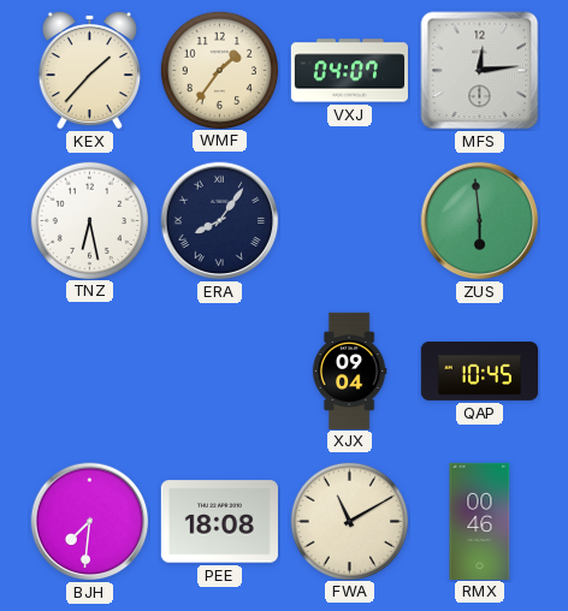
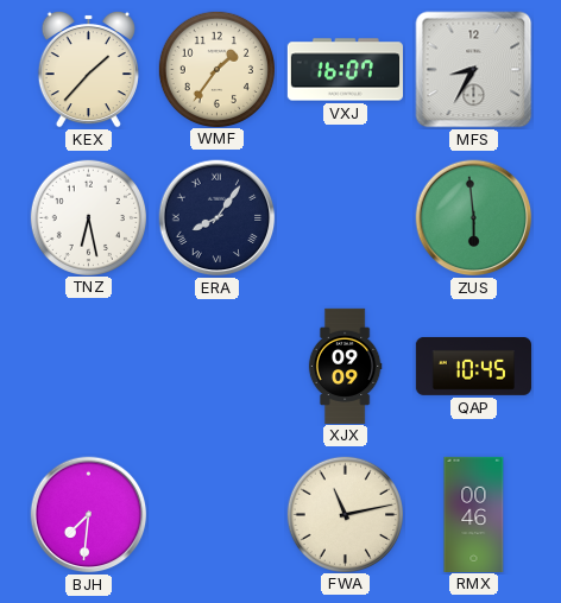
VXJ: 04:07 -> 16:07
MFS: 12:14 -> 8:35
XJX: 09:04 -> 09:09
PEE: 18:08 -> none
FWA: 11:10 -> 11:13
